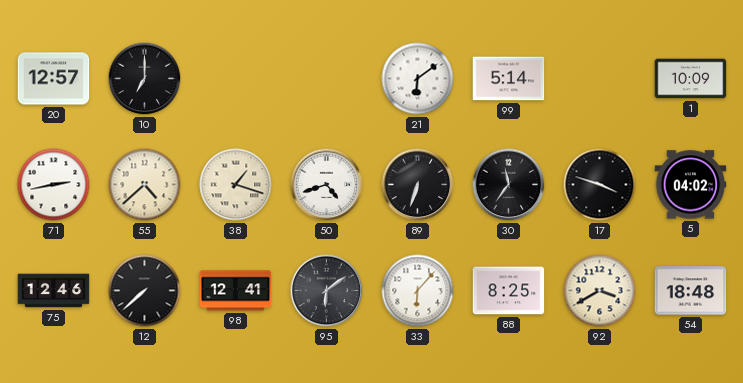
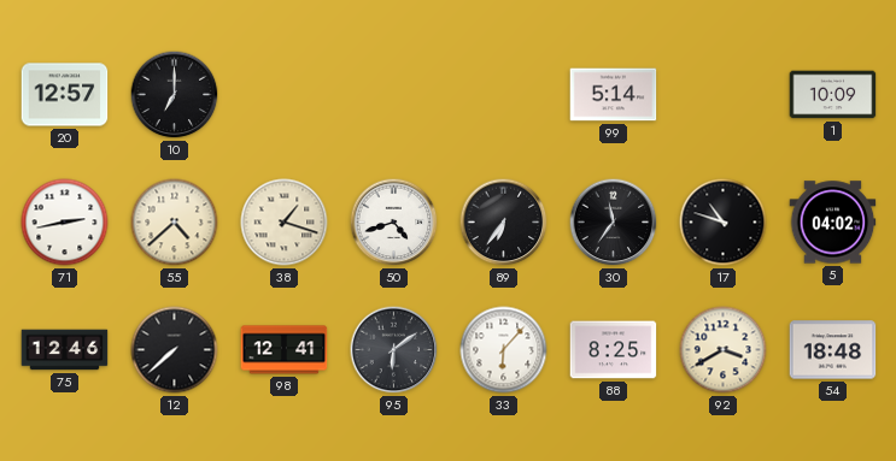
21: 6:09 -> none
89: 6:33 -> 6:36
17: 3:48 -> 10:48
